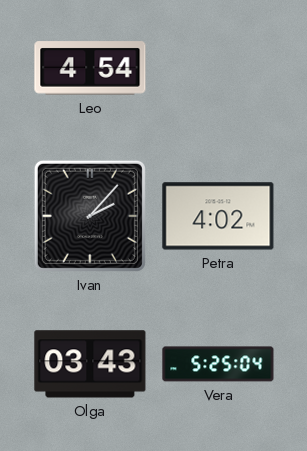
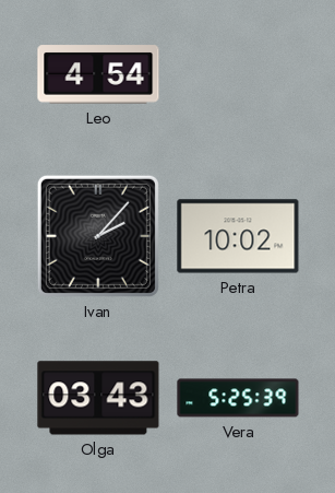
Petra: 4:02 -> 10:02
Vera: 5:25:04 -> 5:25:39
